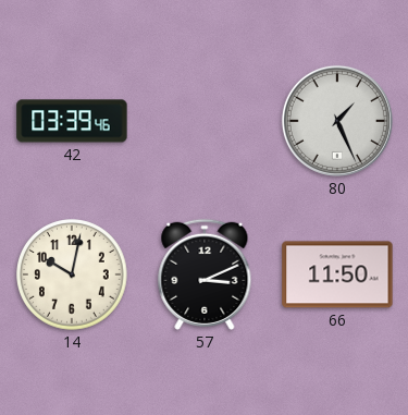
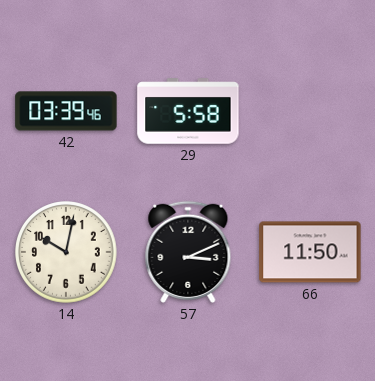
29: none -> 5:58
80: 1:26 -> none
